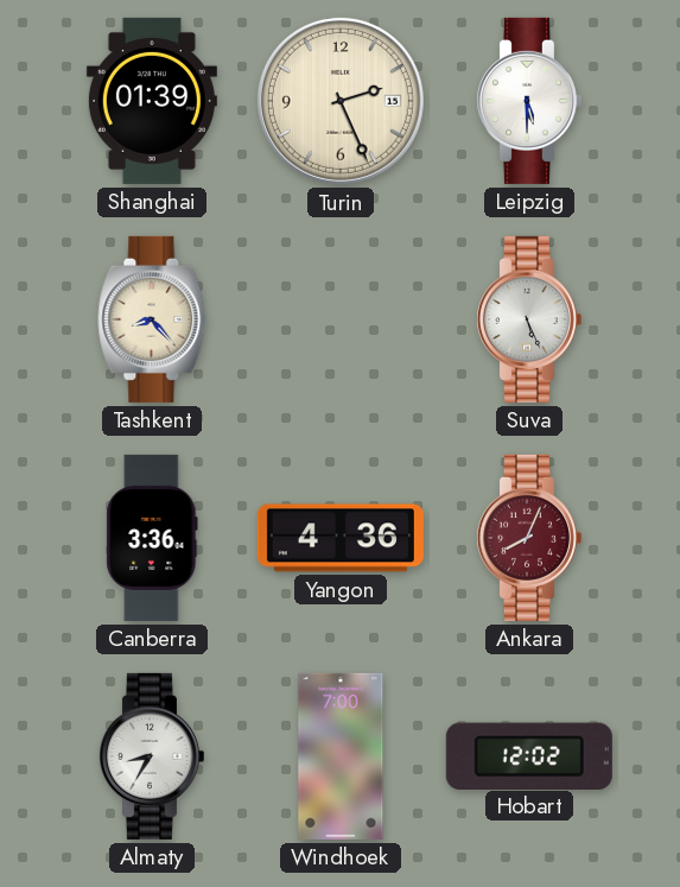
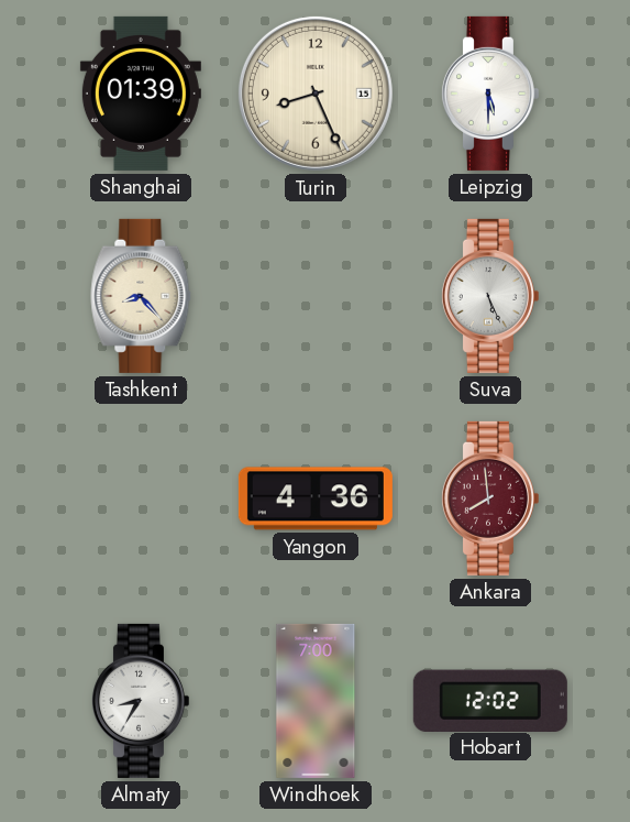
Turin: 2:26 -> 8:26
Canberra: 3:36 -> none
Ankara: 8:04 -> 7:59
